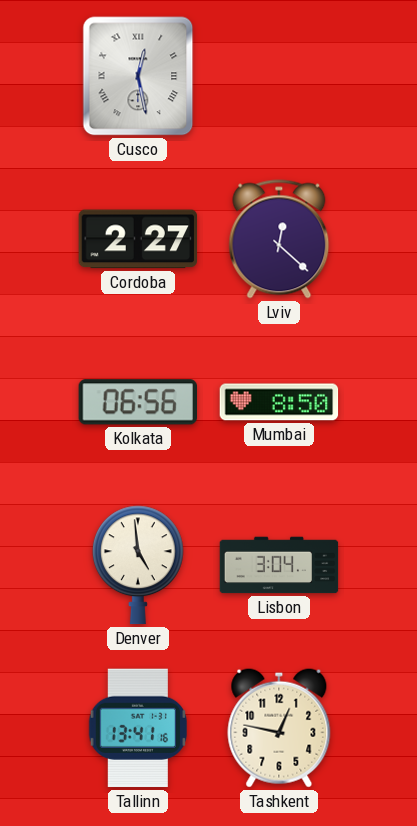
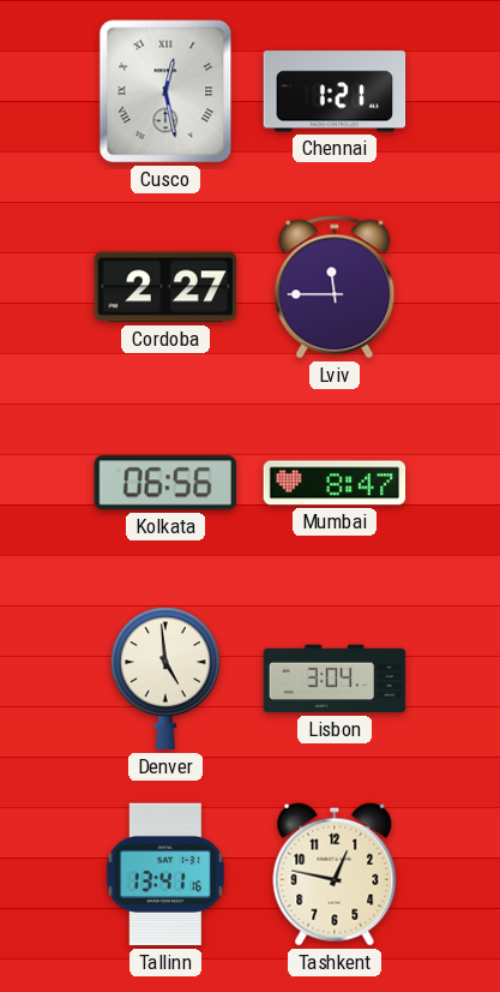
Chennai: none -> 1:21
Lviv: 12:22 -> 11:45
Mumbai: 8:50 -> 8:47
